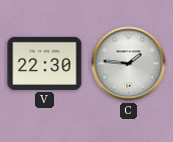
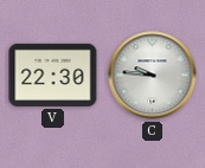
C: 1:46 -> 9:46
